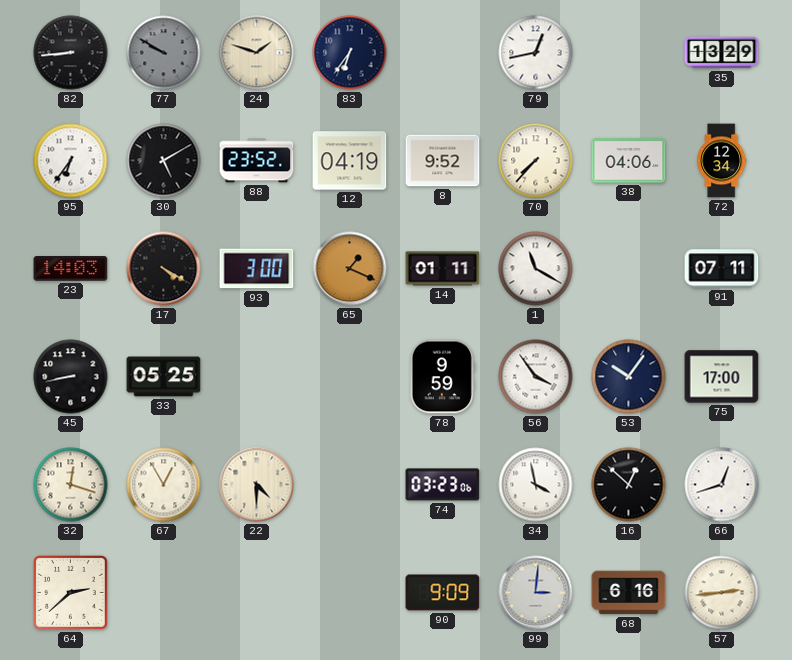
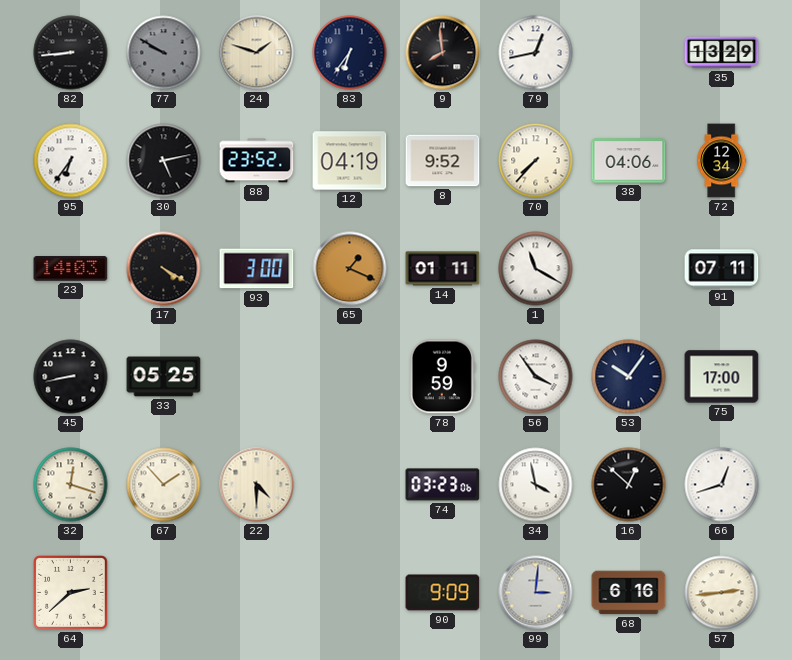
9: none -> 7:59
30: 5:10 -> 5:13
67: 12:55 -> 1:53
